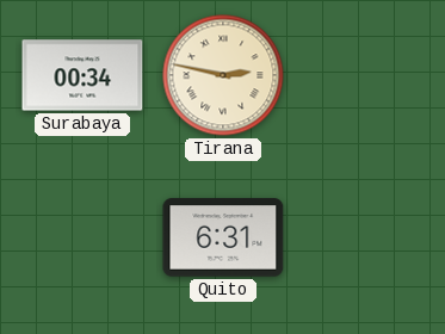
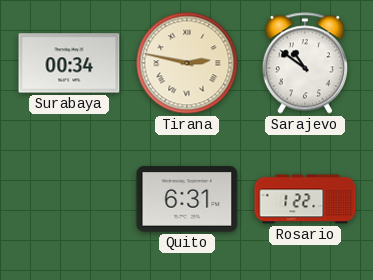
Sarajevo: none -> 10:51
Rosario: none -> 1:22
